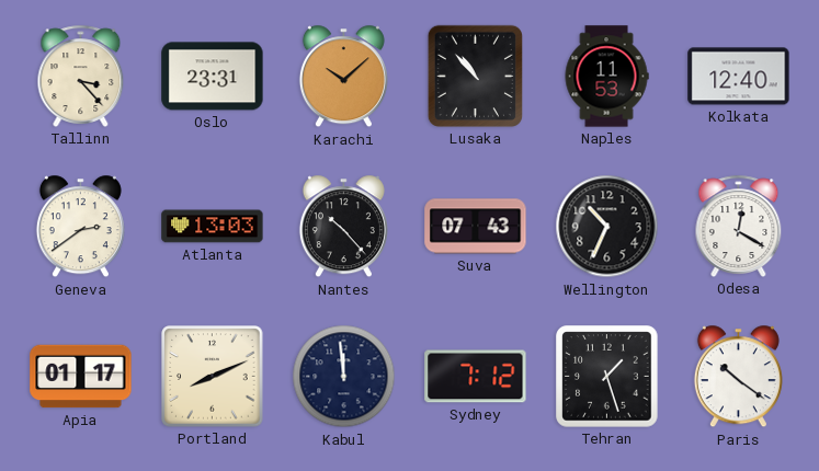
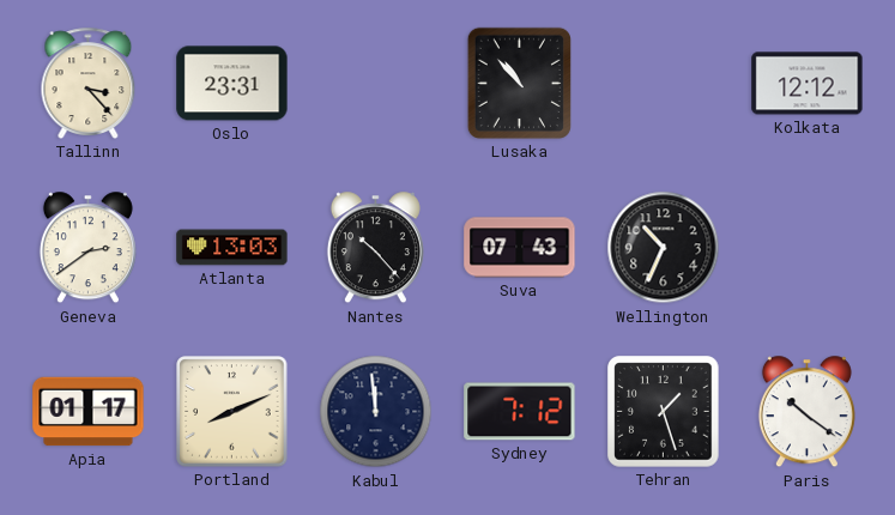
Karachi: 10:08 -> none
Naples: 11:53 -> none
Kolkata: 12:40 -> 12:12
Odesa: 12:20 -> none
